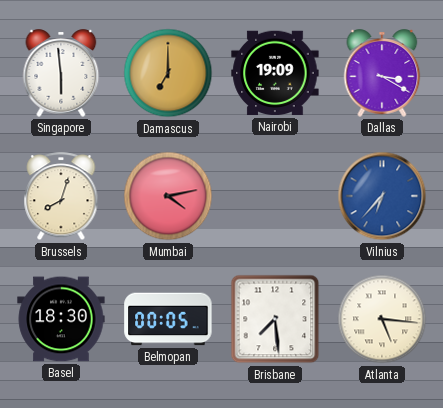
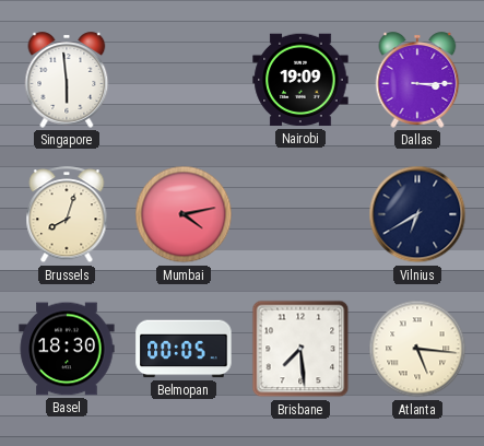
Damascus: 7:00 -> none
Dallas: 3:20 -> 3:15
Vilnius: 6:37 -> 6:40
Vilnius dial: blue -> navy
